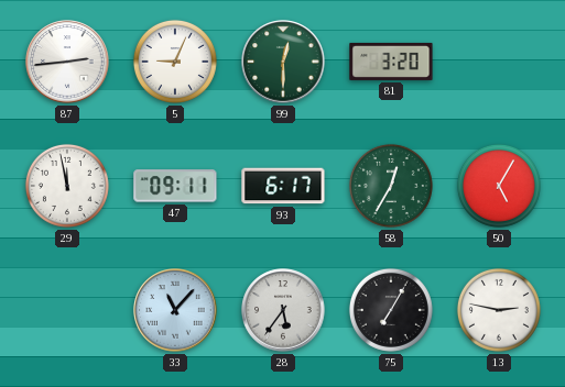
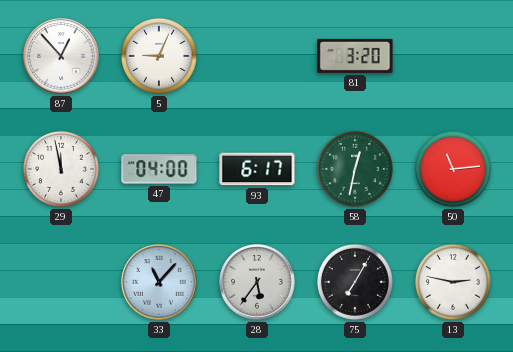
87: 2:44 -> 12:53
99: 12:30 -> none
47: 09:11 -> 04:00
58: 12:35 -> 12:32
50: 5:05 -> 11:14
